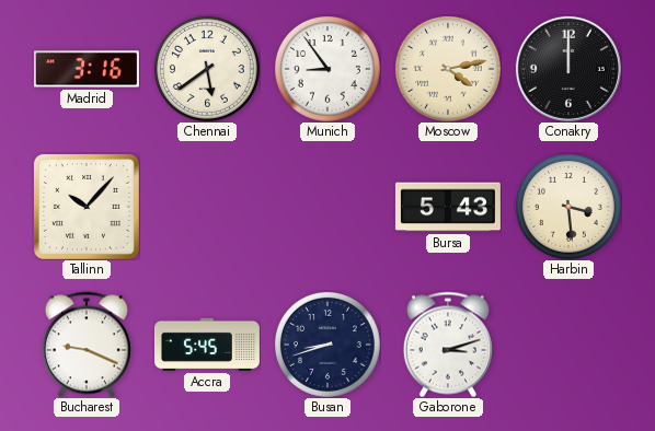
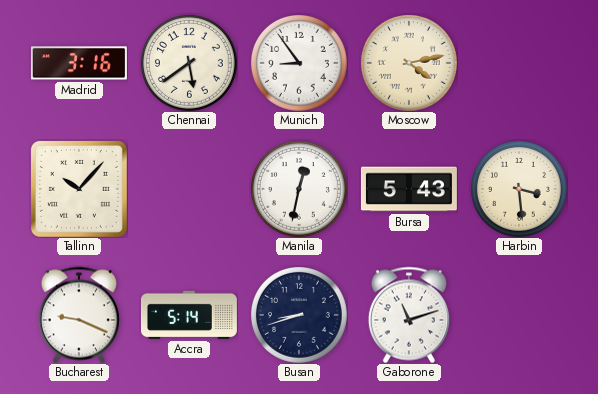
Conakry: 12:00 -> none
Manila: none -> 12:32
Accra: 5:45 -> 5:14
Gaborone: 3:12 -> 11:12
